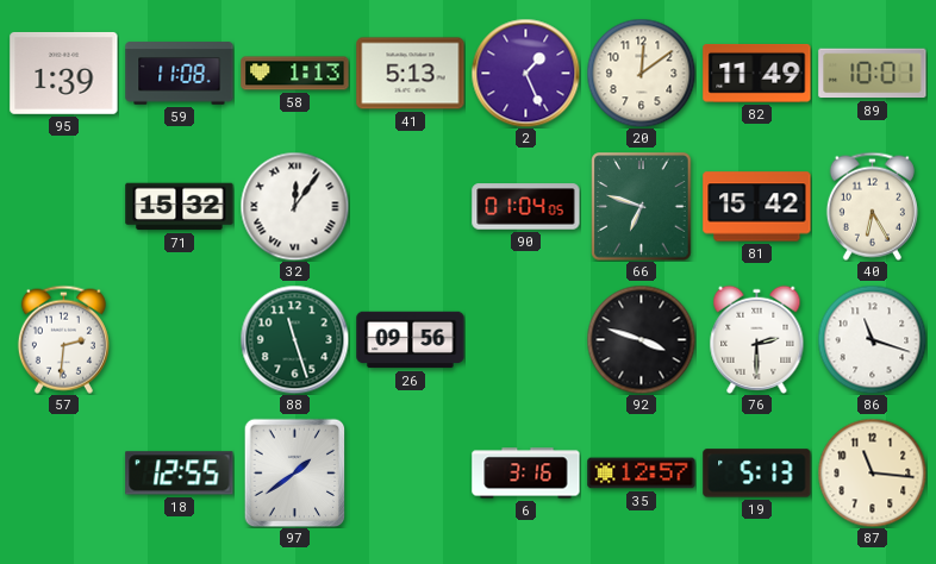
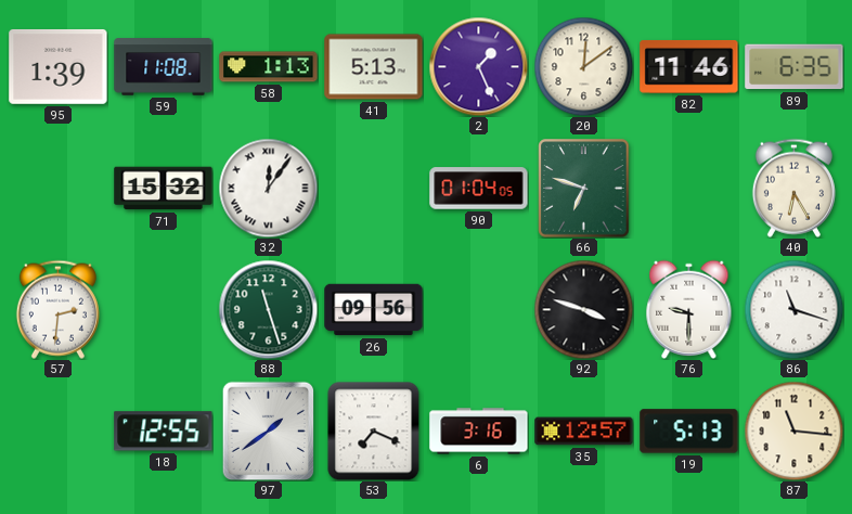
82: 11:49 -> 11:46
89: 10:01 -> 6:35
81: 15:42 -> none
76: 2:30 -> 9:30
53: none -> 7:19
